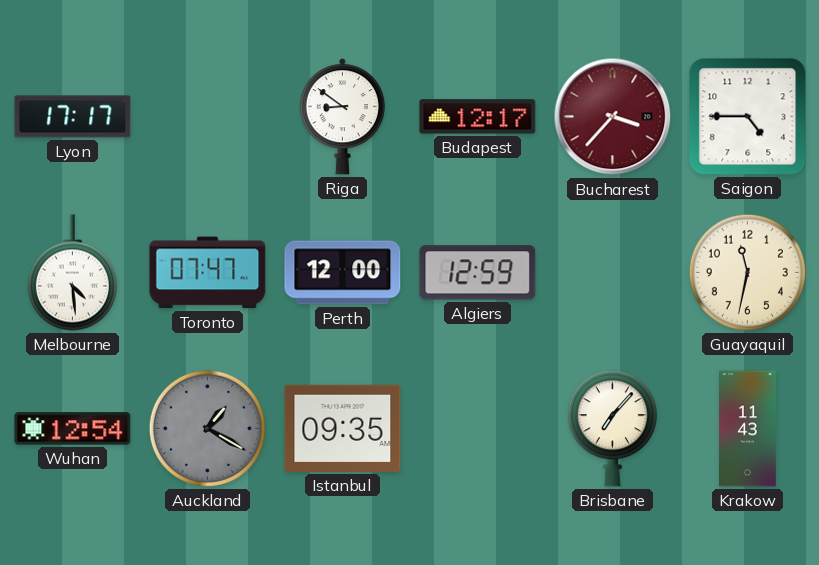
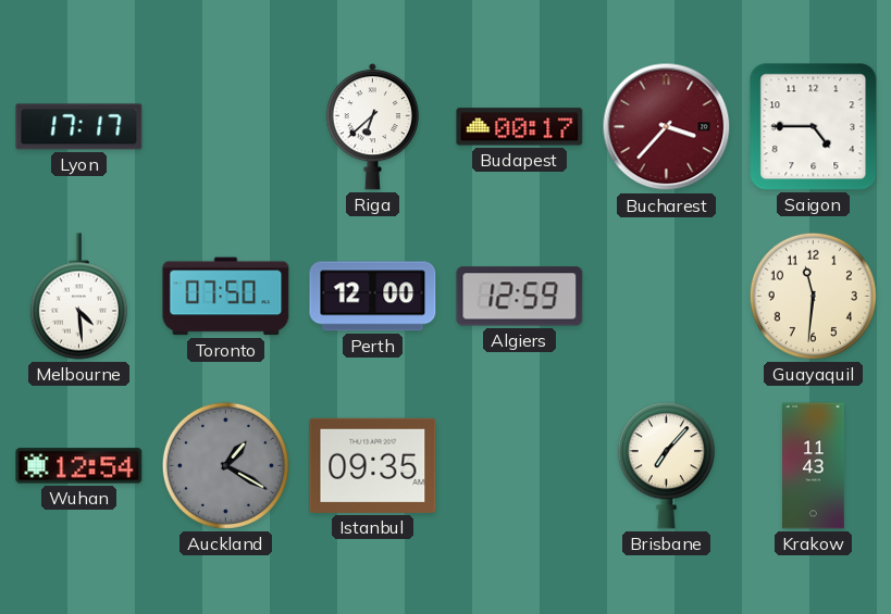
Riga: 8:51 -> 6:38
Budapest: 12:17 -> 00:17
Toronto: 07:47 -> 07:50
Guayaquil: 11:32 -> 11:31
